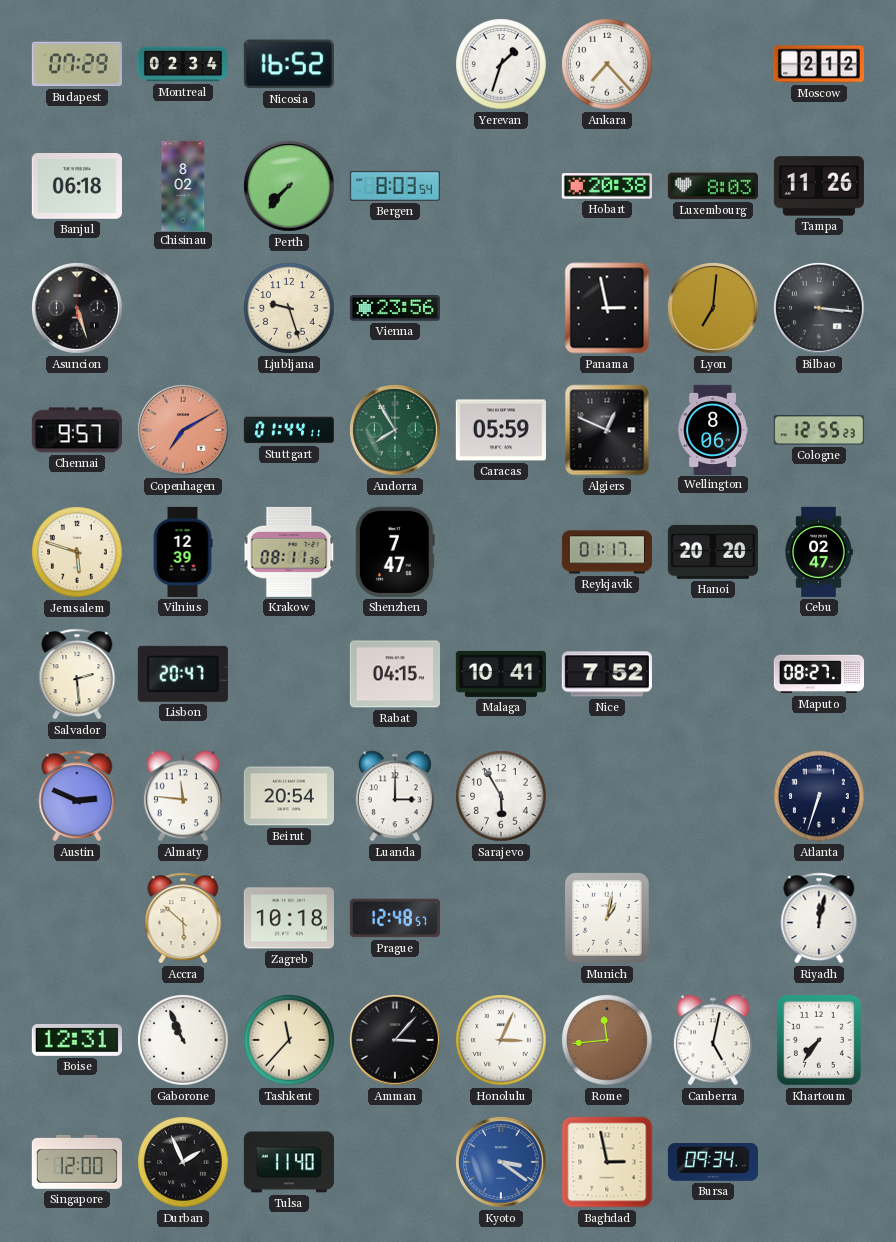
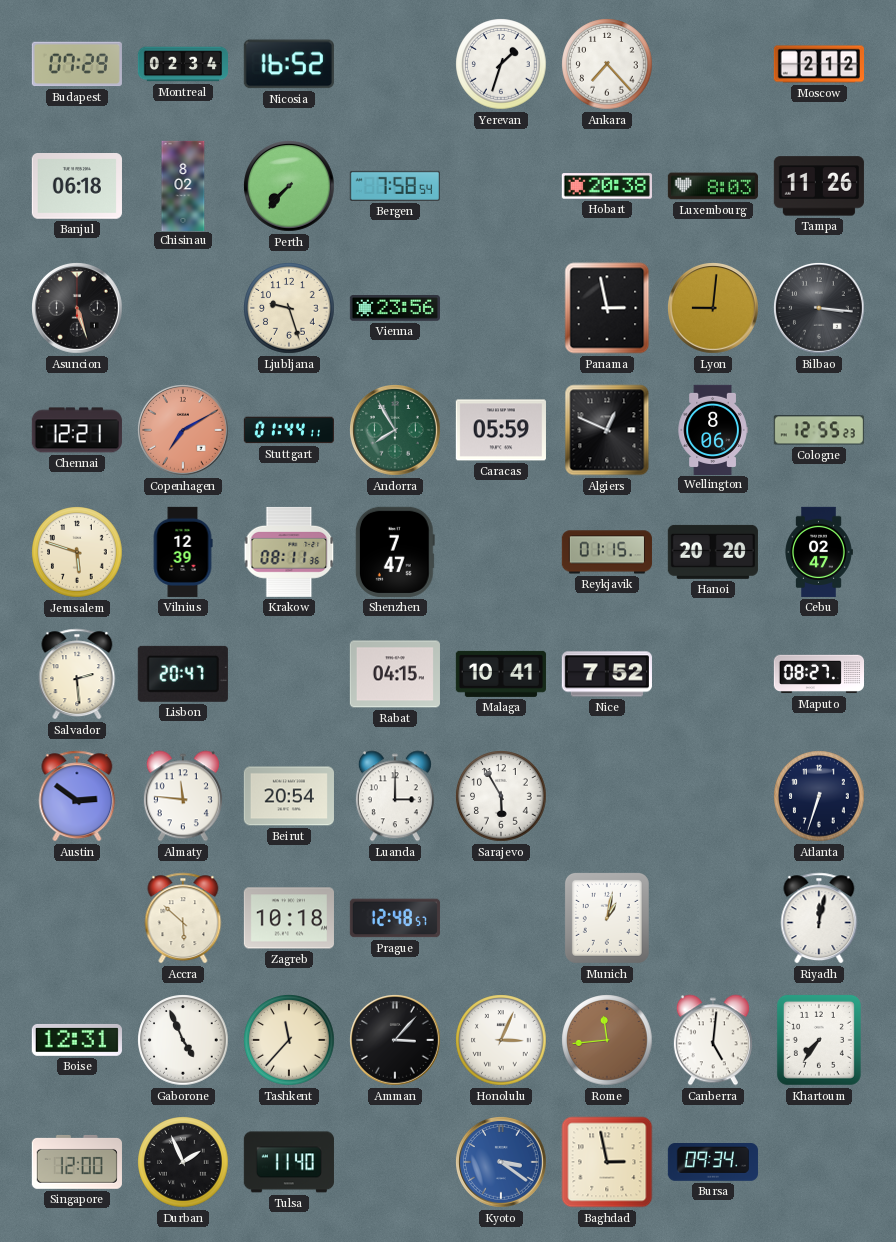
Bergen: 8:03 -> 7:58
Lyon: 7:01 -> 9:01
Chennai: 9:57 -> 12:21
Reykjavik: 01:17 -> 01:15
Austin: 2:49 -> 2:51
Gaborone: 10:56 -> 4:56
Canberra: 5:02 -> 5:01
